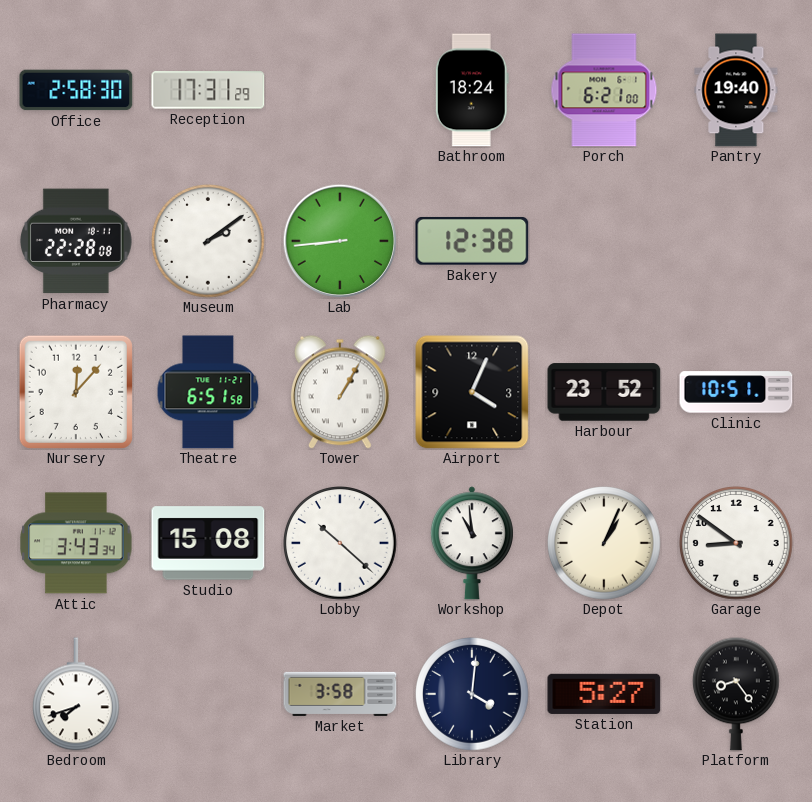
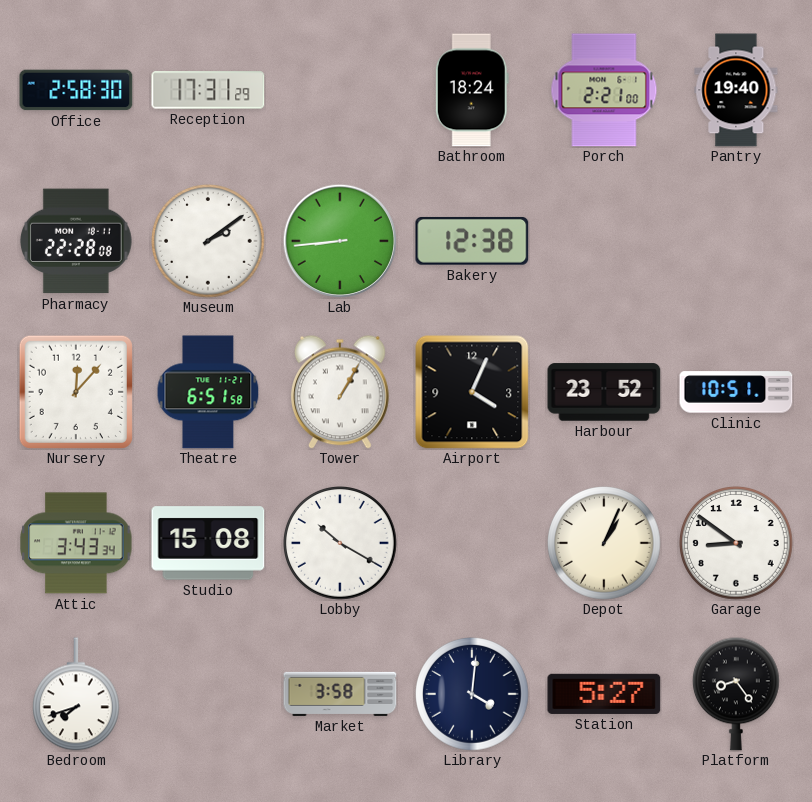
Porch: 6:21 -> 2:21
Lobby: 10:22 -> 10:20
Workshop: 10:59 -> none
